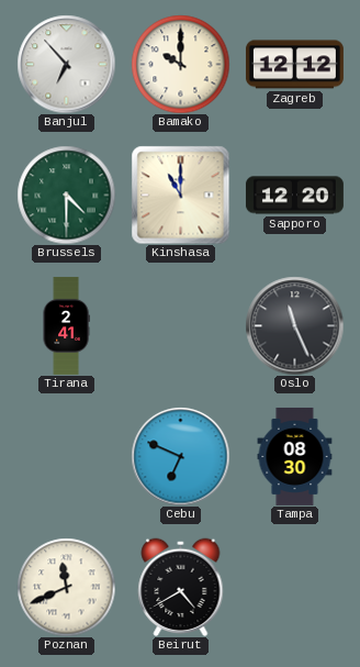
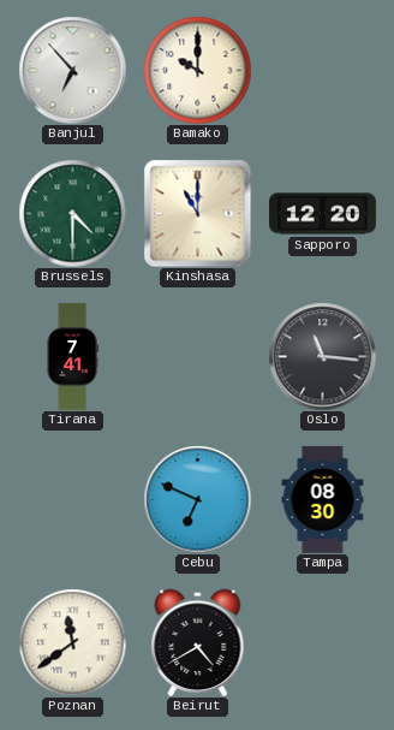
Zagreb: 12:12 -> none
Tirana: 2:41 -> 7:41
Oslo: 11:26 -> 11:16
Poznan: 11:41 -> 11:39
